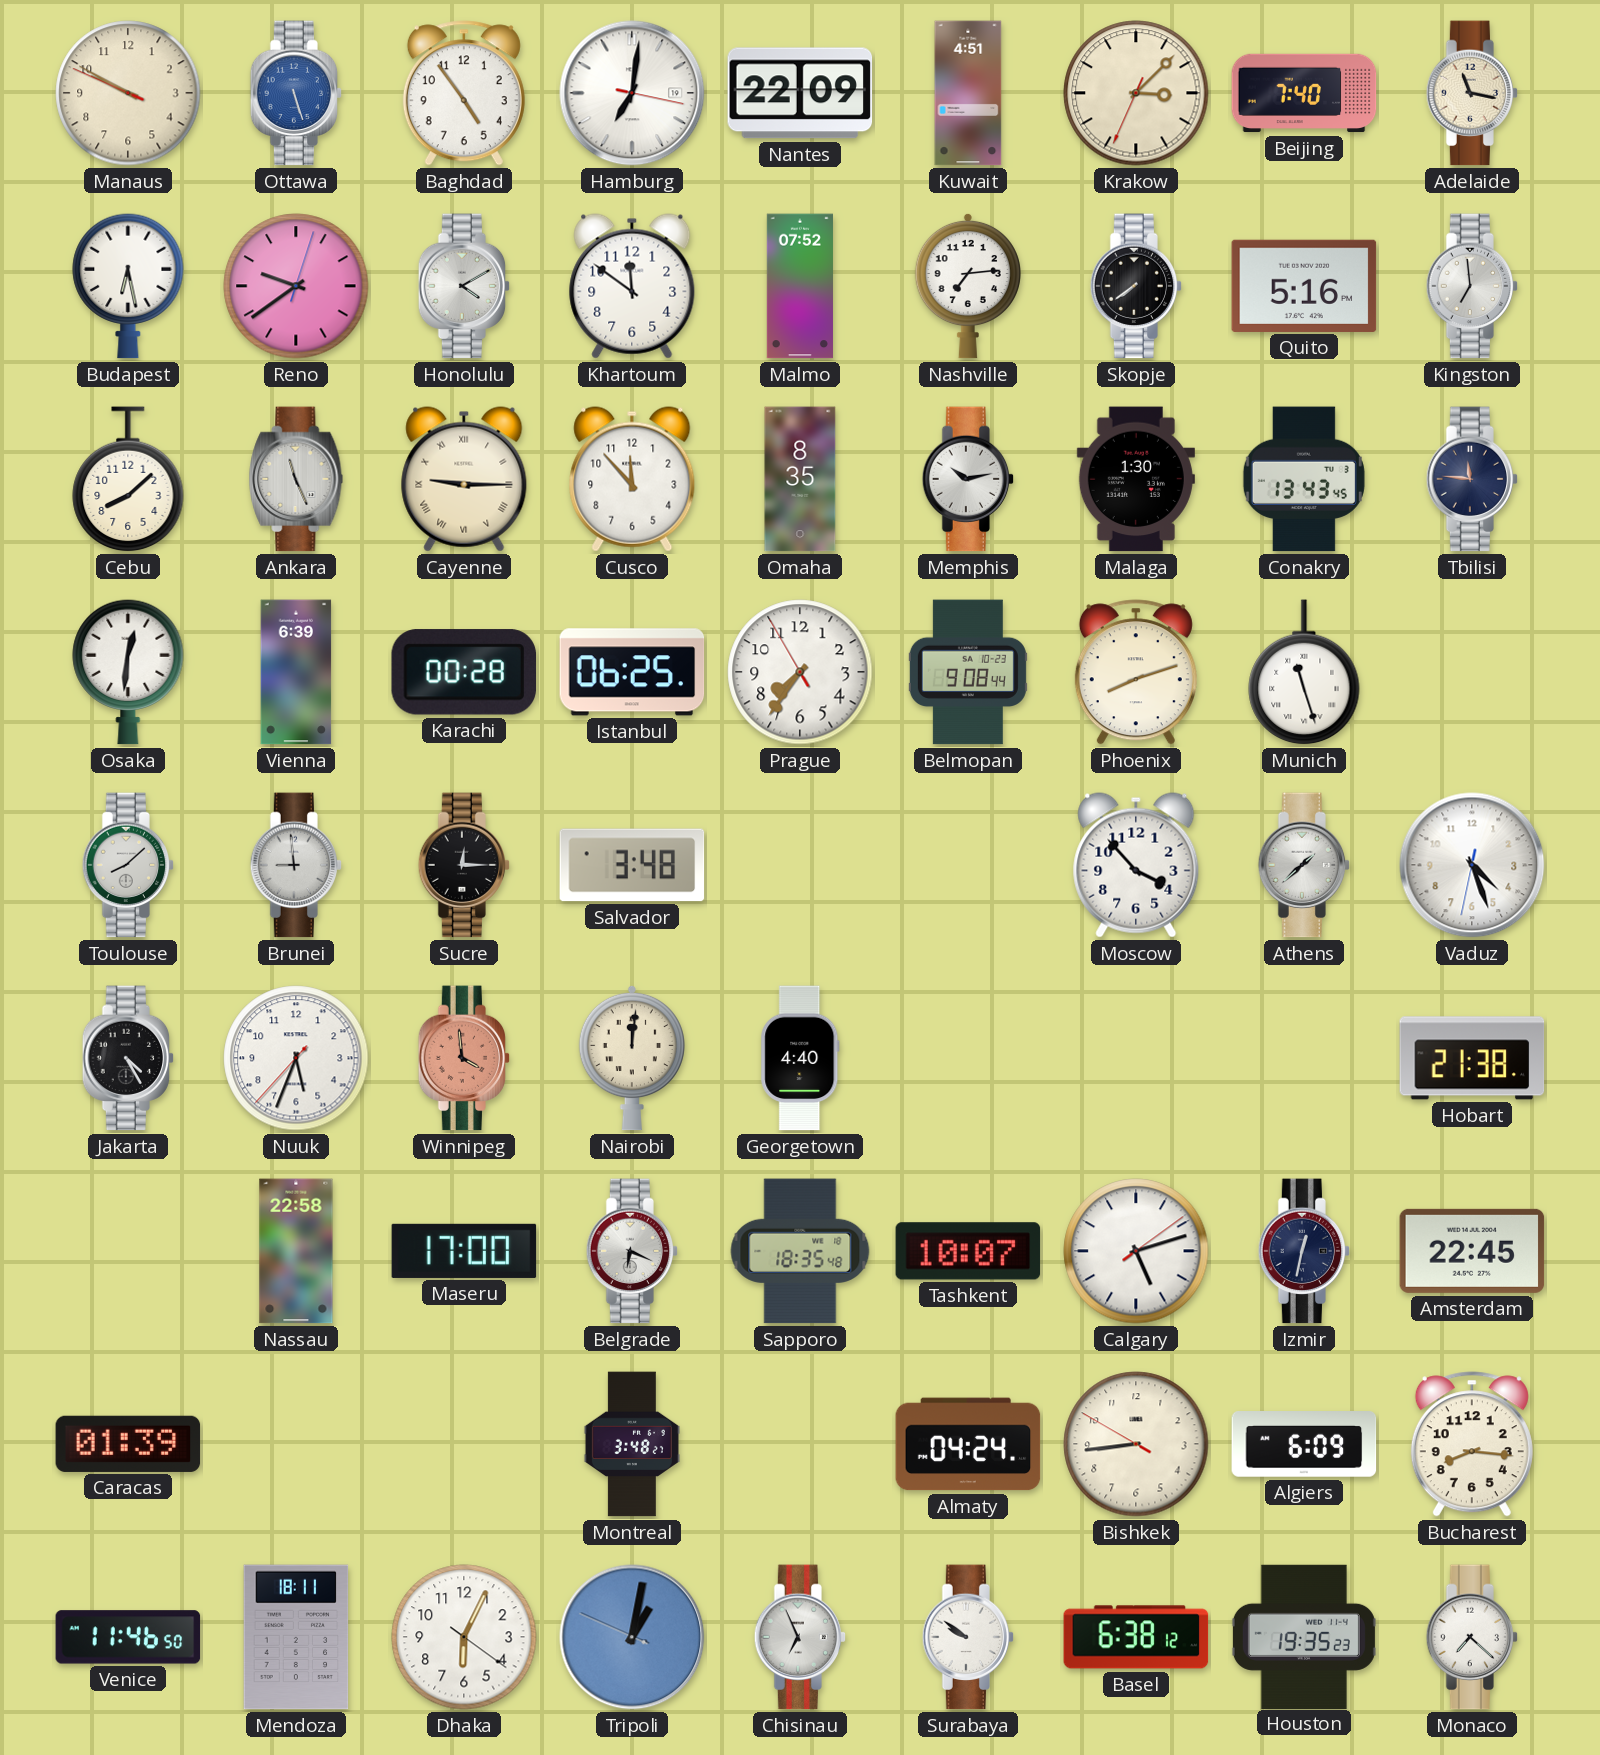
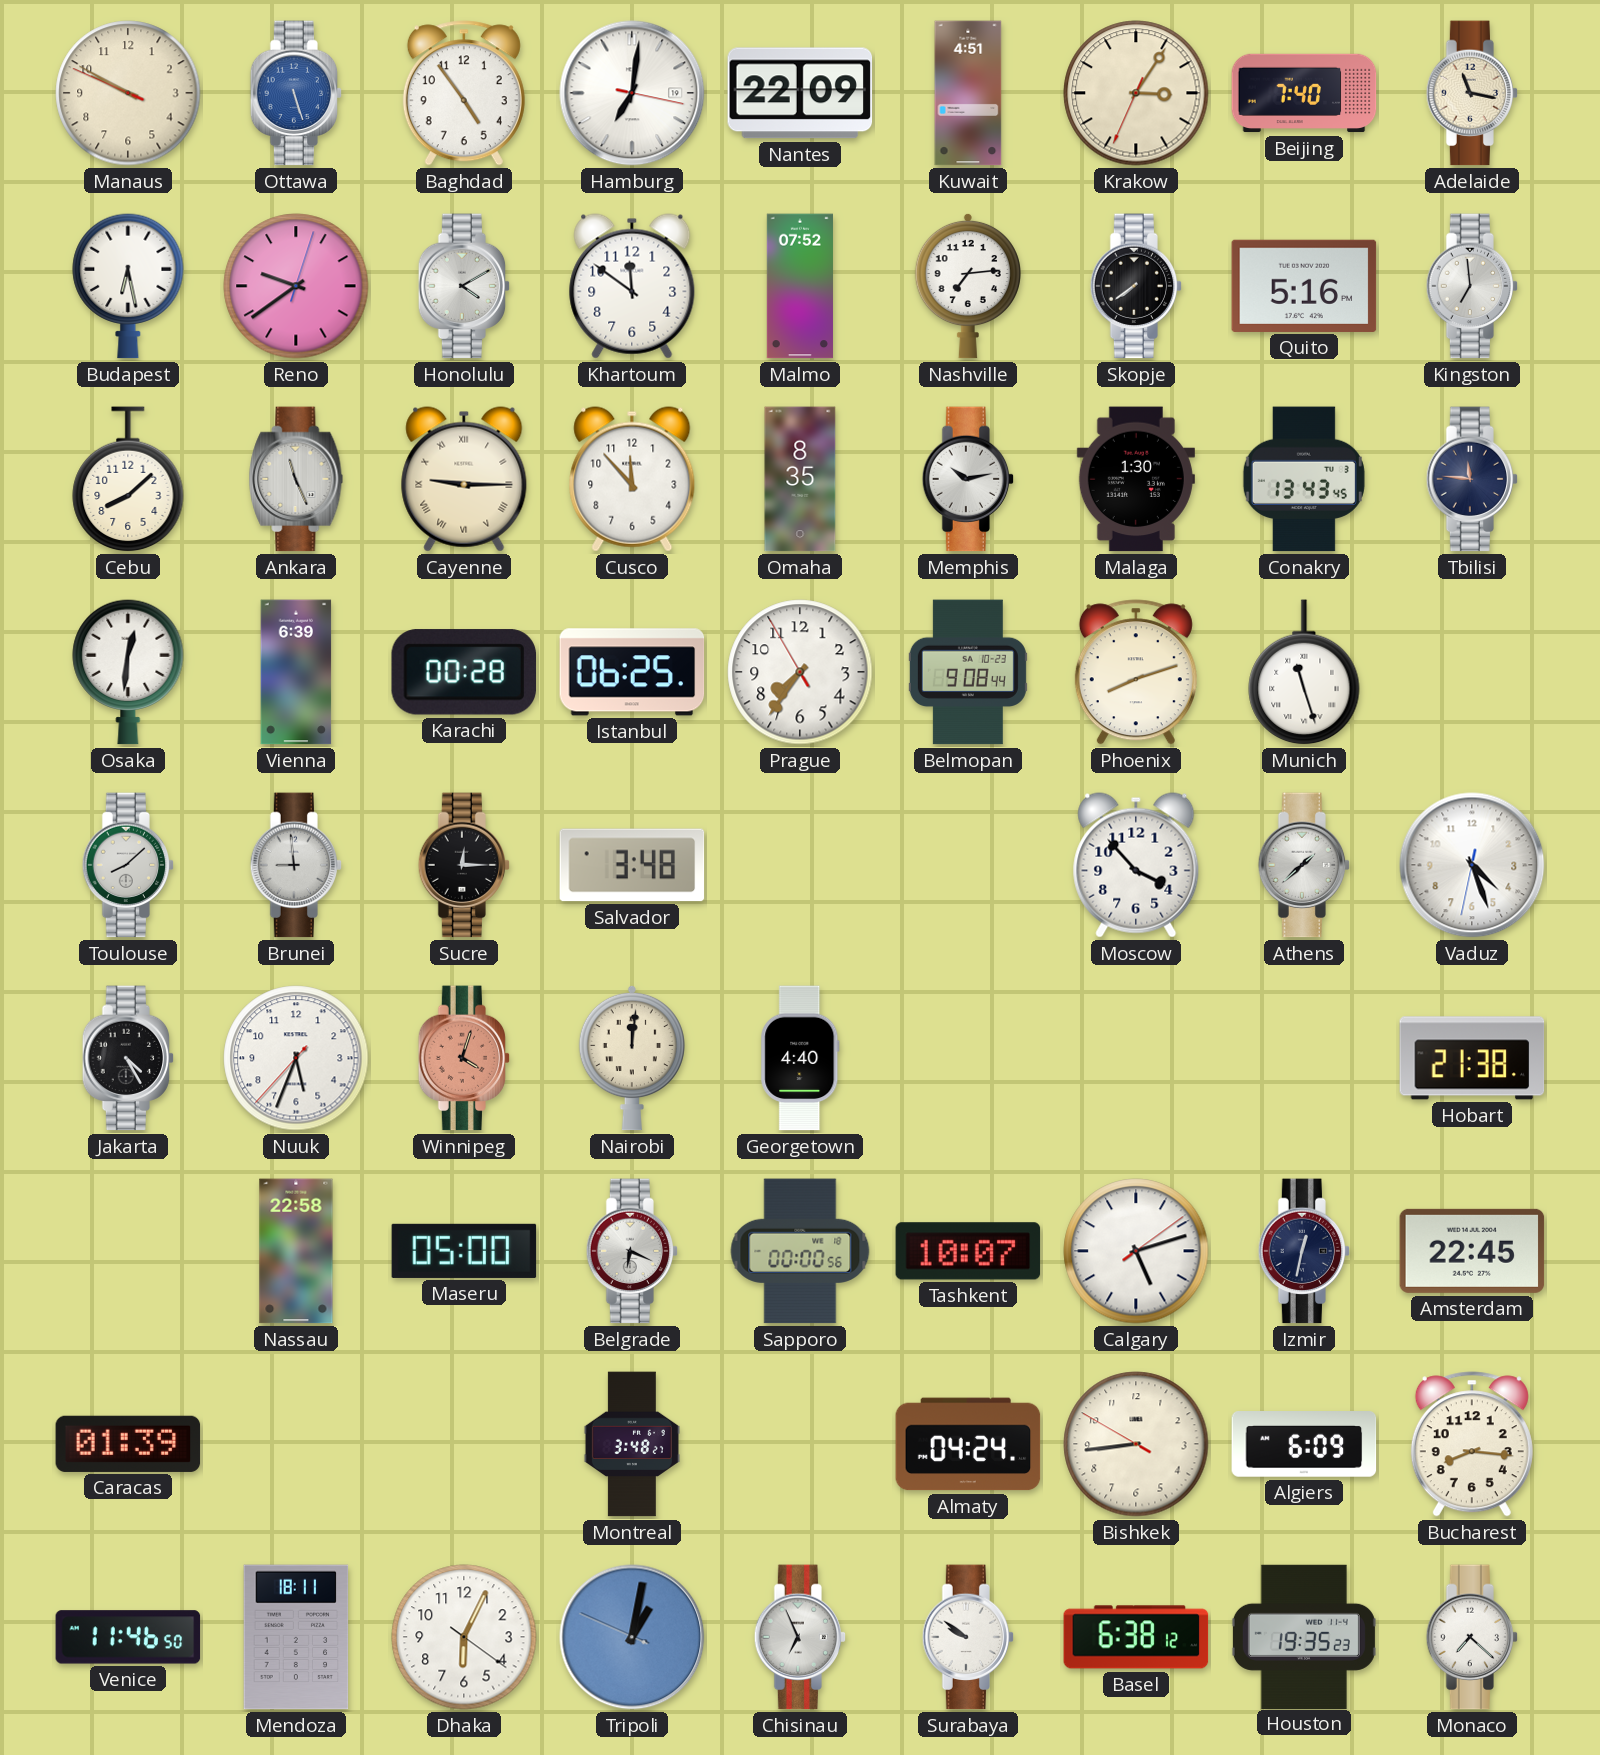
Krakow: 3:07 -> 3:05
Winnipeg: 3:59 -> 4:03
Maseru: 17:00 -> 05:00
Sapporo: 18:35 -> 00:00
